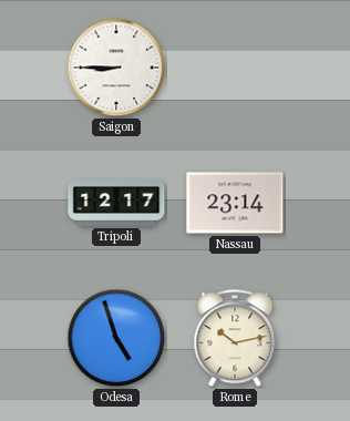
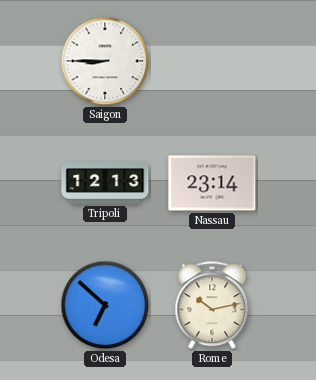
Tripoli: 12:17 -> 12:13
Odesa: 4:57 -> 6:52
